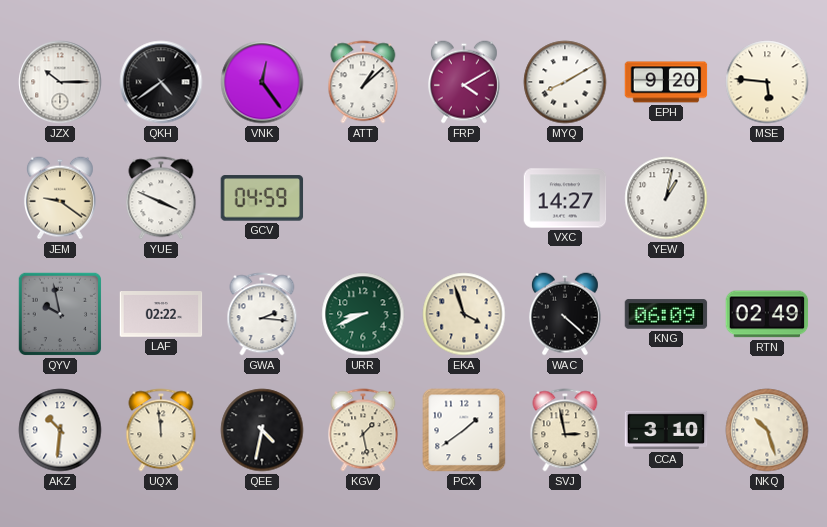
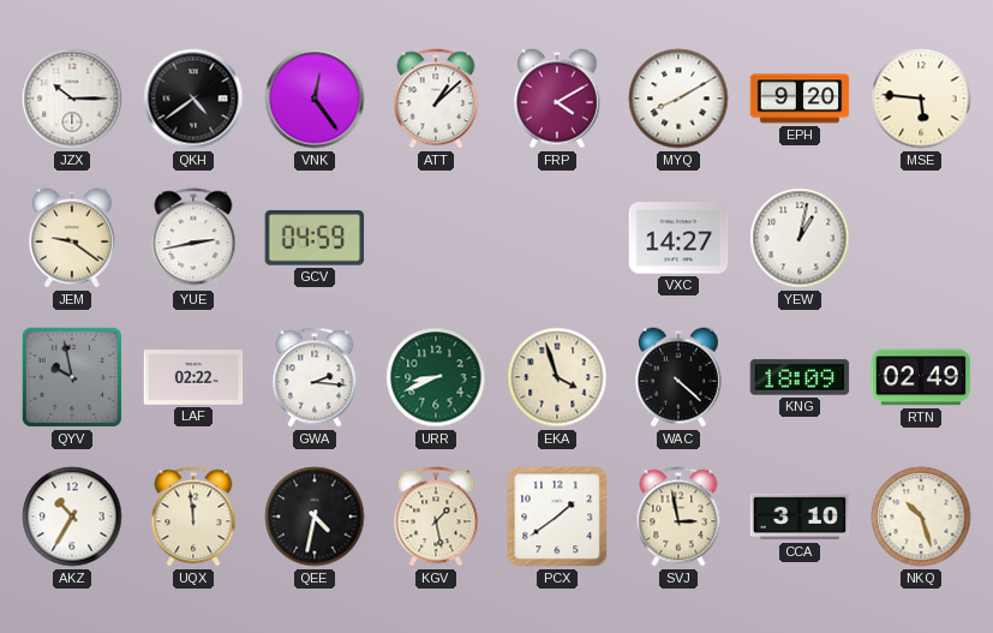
YUE: 3:49 -> 2:43
KNG: 06:09 -> 18:09
AKZ: 10:31 -> 10:35
